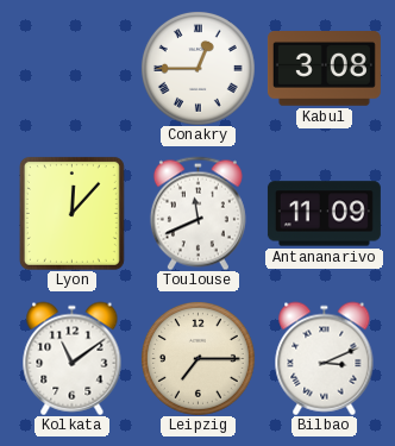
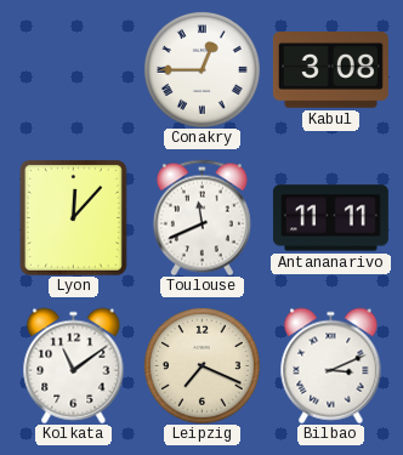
Antananarivo: 11:09 -> 11:11
Leipzig: 7:15 -> 7:19
